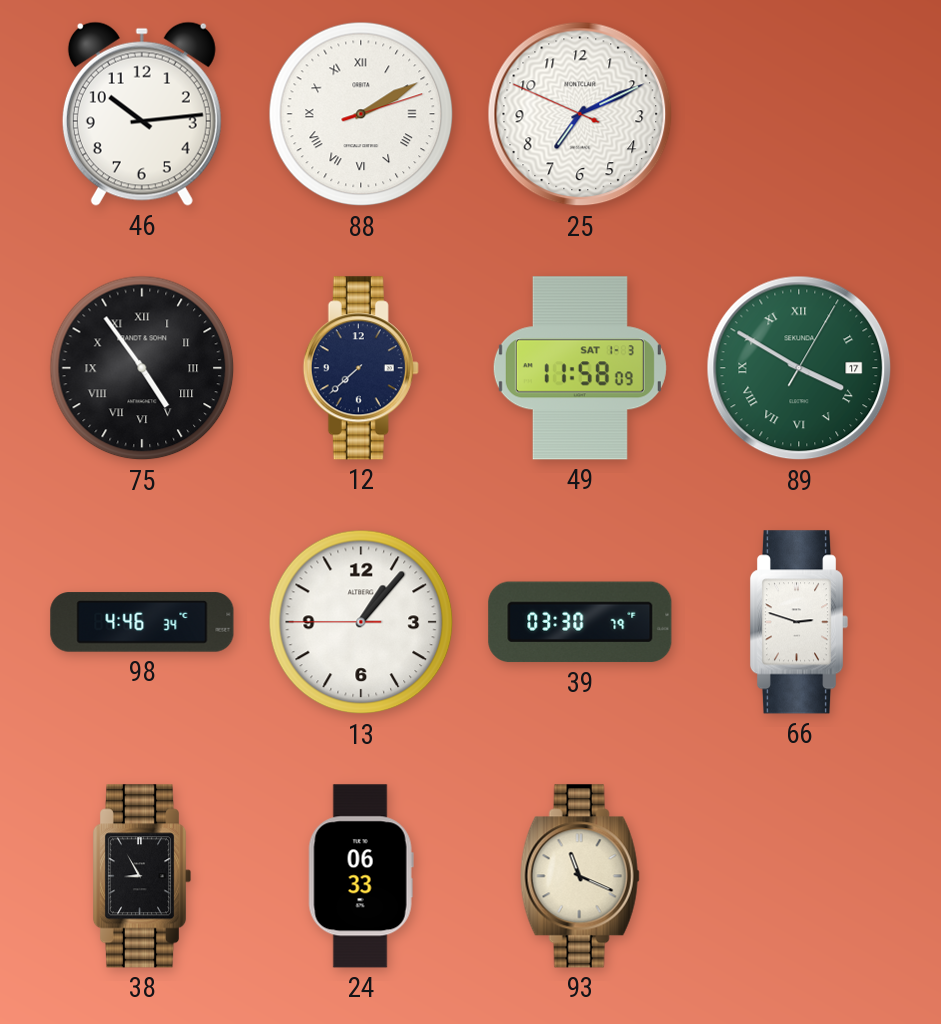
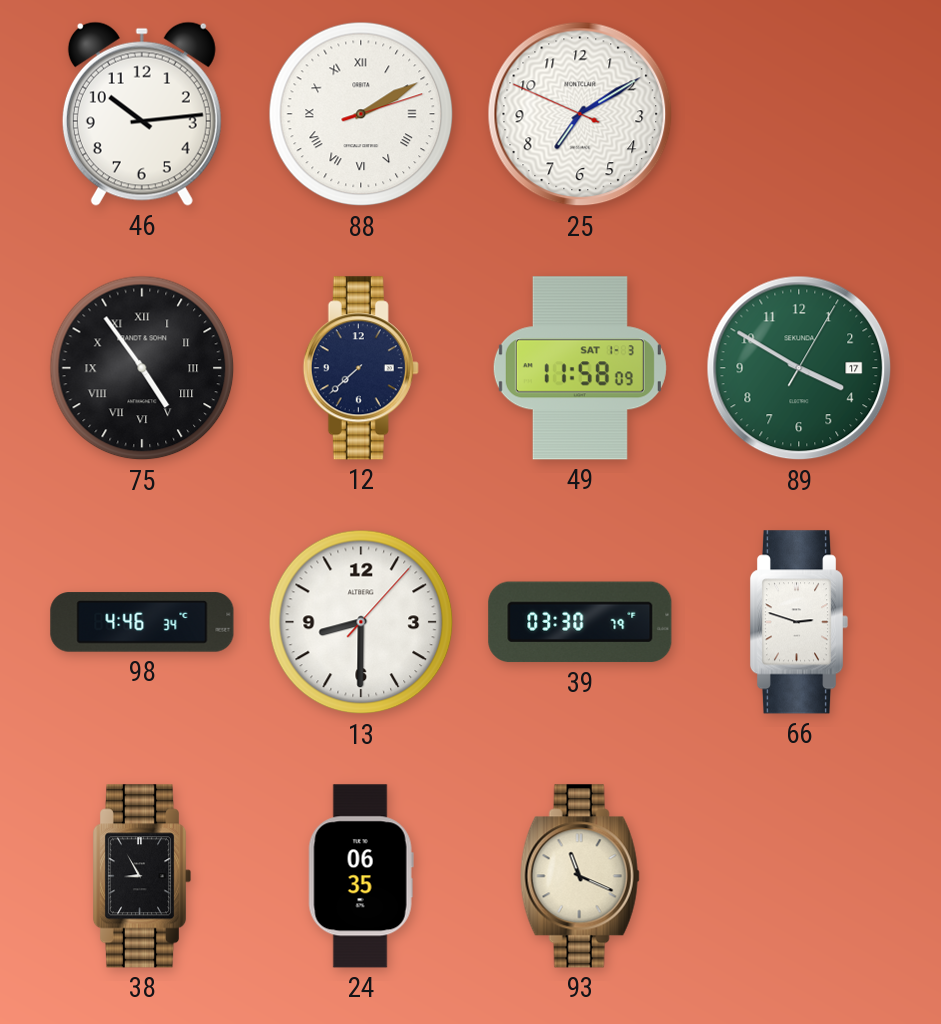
25: 7:10 -> 7:09
89 numerals: Roman -> Arabic
13: 1:06 -> 8:30
24: 06:33 -> 06:35
